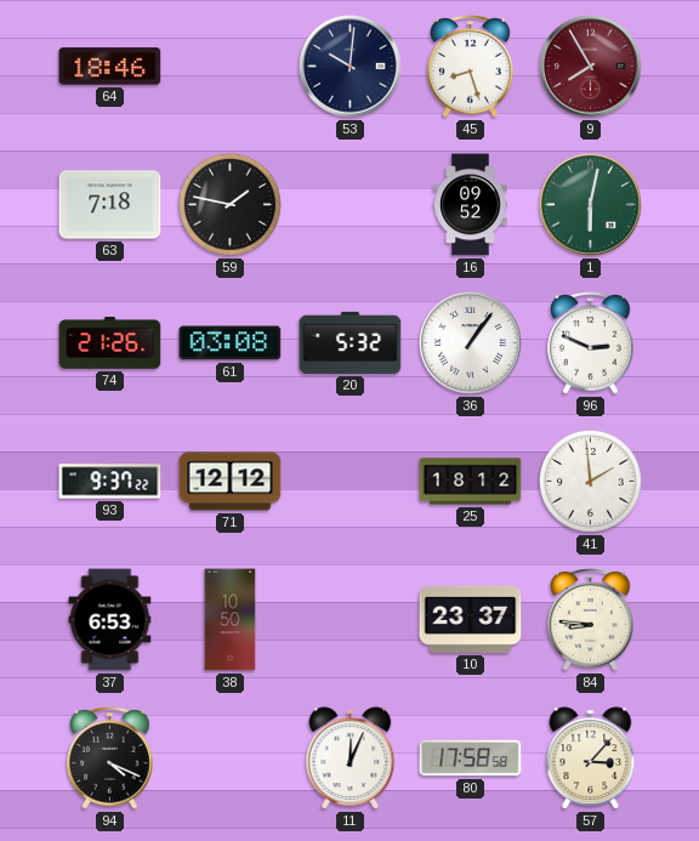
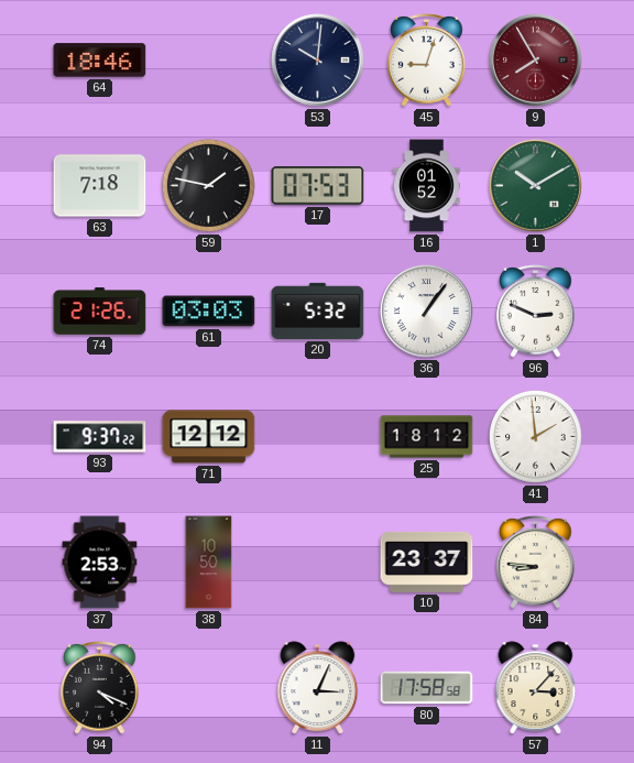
45: 8:27 -> 9:03
17: none -> 07:53
16: 09:52 -> 01:52
1: 6:02 -> 10:10
61: 03:08 -> 03:03
37: 6:53 -> 2:53
11: 12:04 -> 3:04
